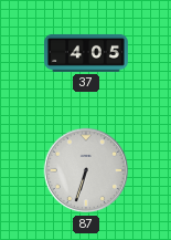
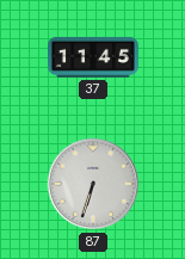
37: 4:05 -> 11:45
